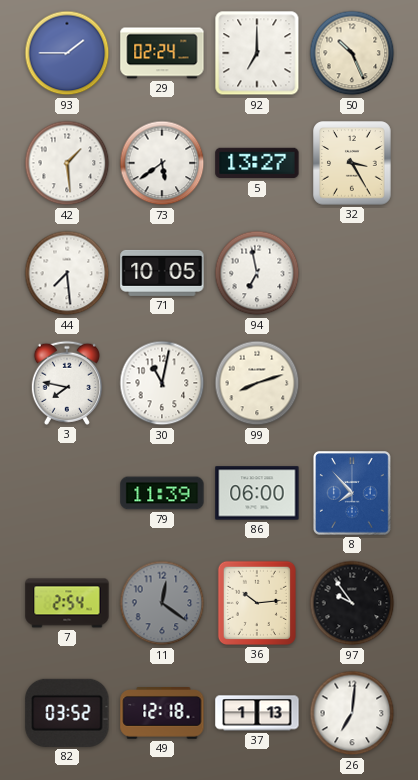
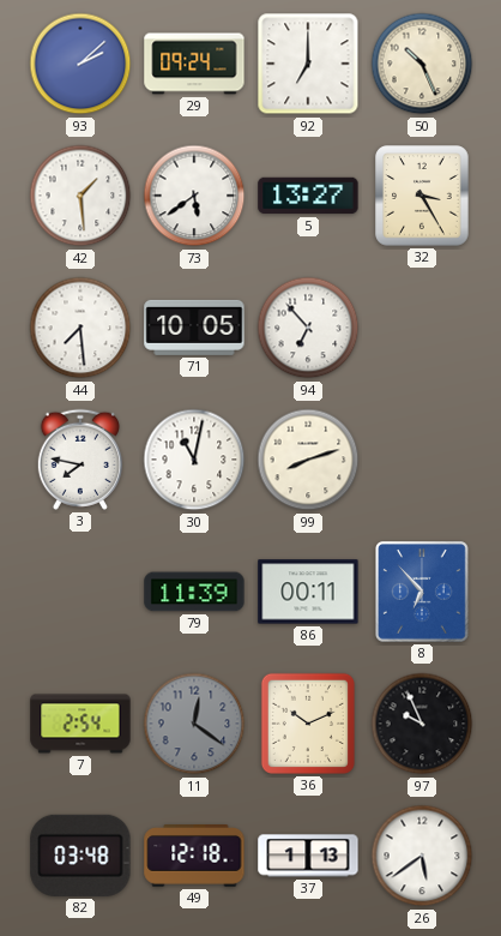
93: 1:45 -> 2:08
29: 02:24 -> 09:24
94: 6:58 -> 6:53
86: 06:00 -> 00:11
8: 7:53 -> 6:53
36: 10:14 -> 10:11
97: 9:54 -> 9:56
82: 03:52 -> 03:48
26: 7:01 -> 5:39
